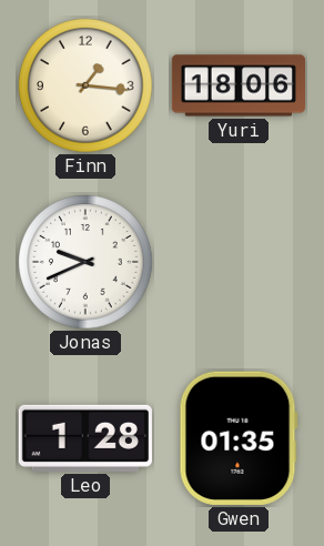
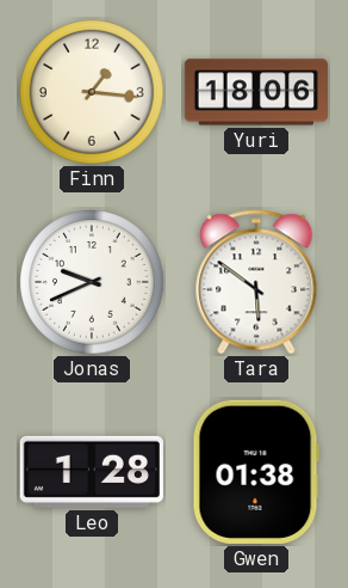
Tara: none -> 5:51
Gwen: 01:35 -> 01:38
